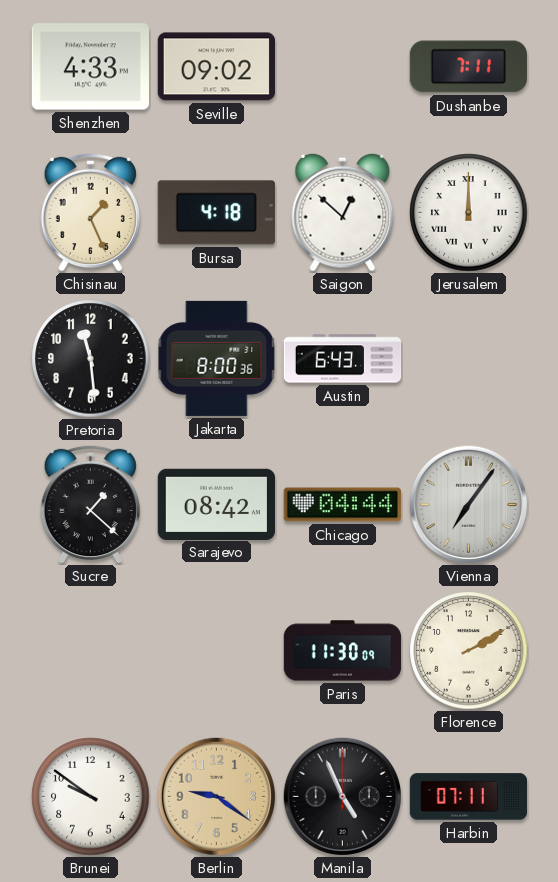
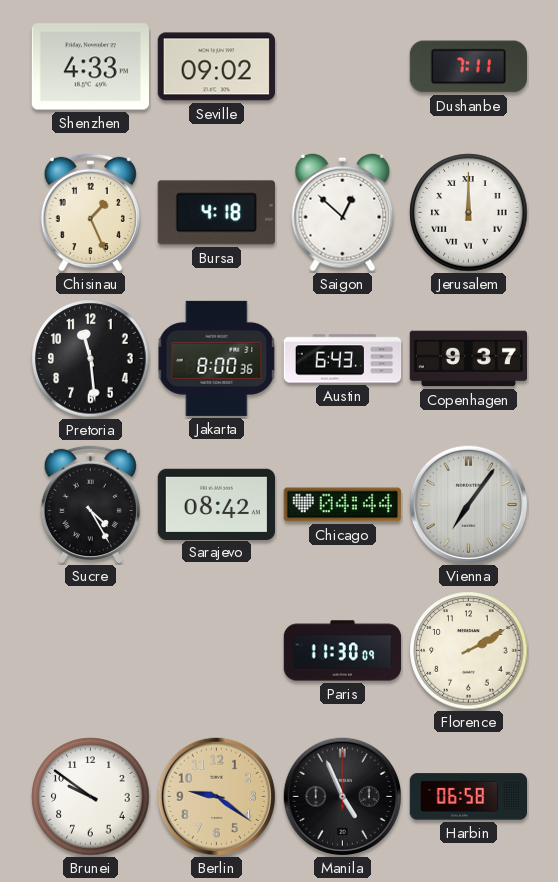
Copenhagen: none -> 9:37
Sucre: 1:22 -> 4:25
Harbin: 07:11 -> 06:58
